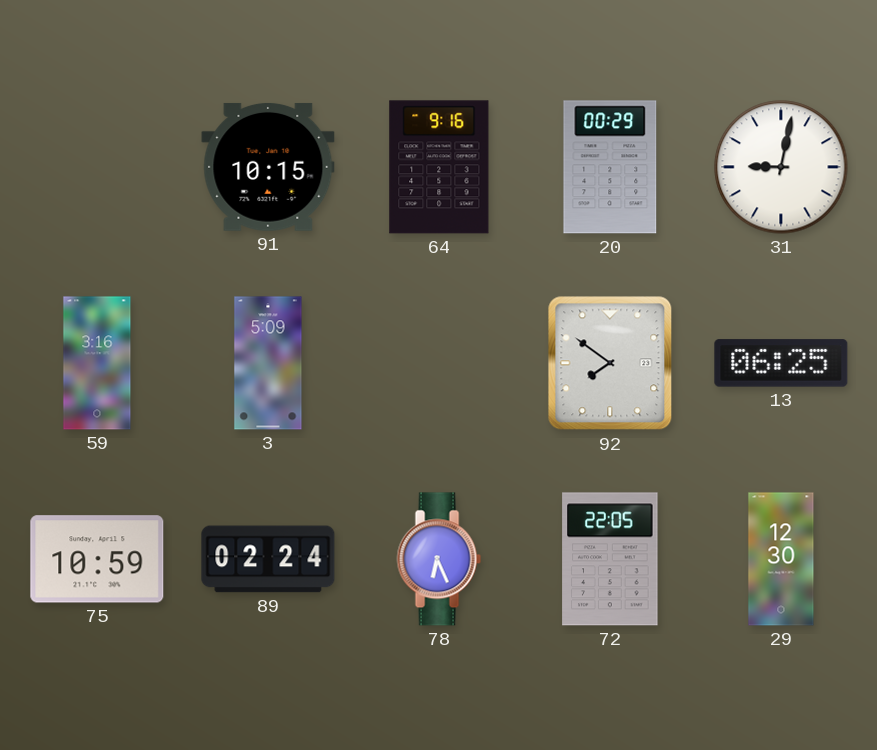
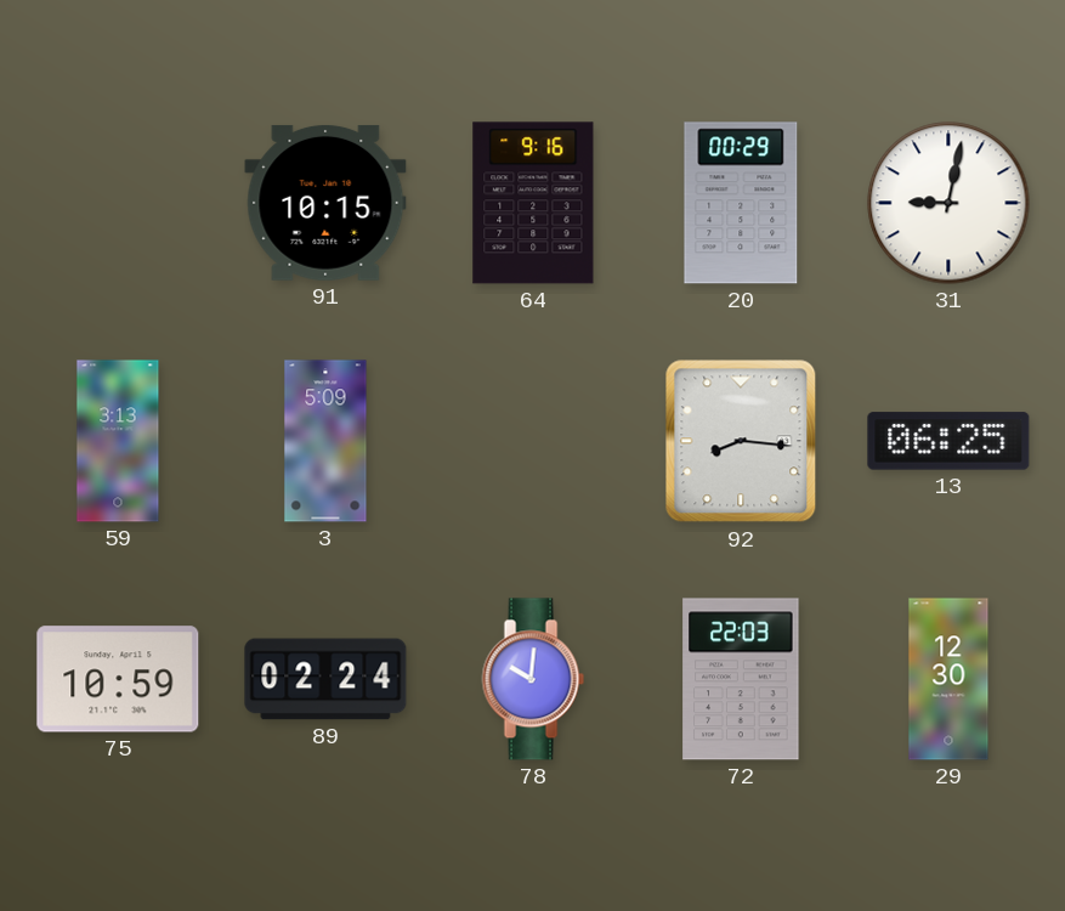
59: 3:16 -> 3:13
92: 7:51 -> 8:16
78: 6:26 -> 10:01
72: 22:05 -> 22:03
